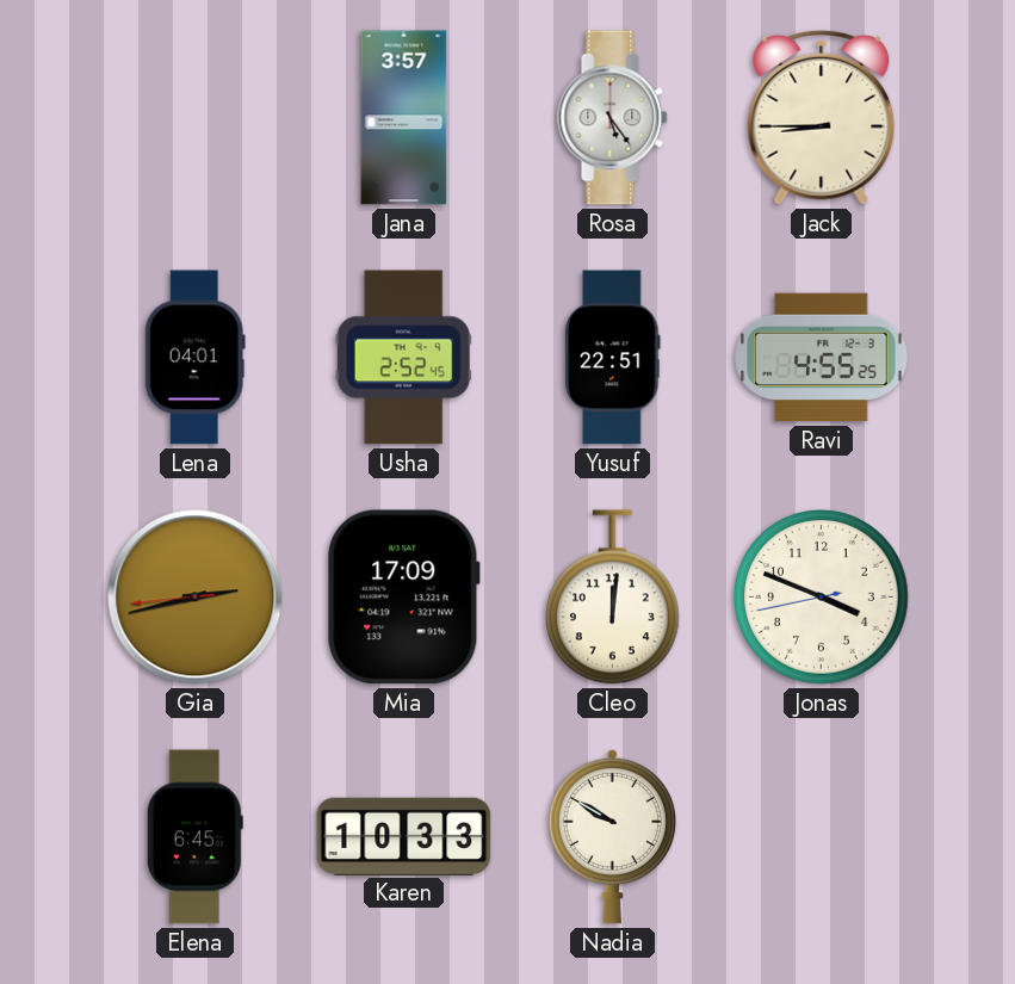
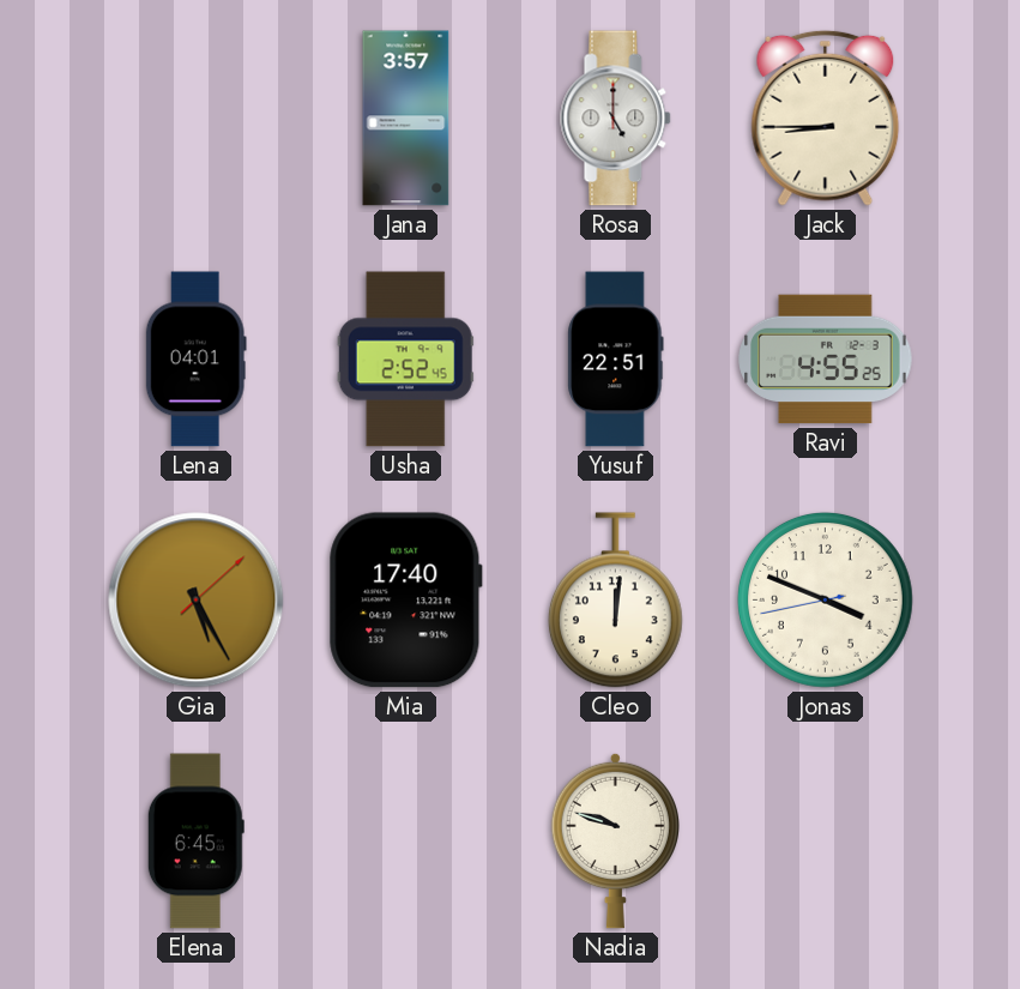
Rosa: 5:24 -> 5:00
Gia: 2:42 -> 5:25
Mia: 17:09 -> 17:40
Karen: 10:33 -> none
Nadia: 9:50 -> 9:48
